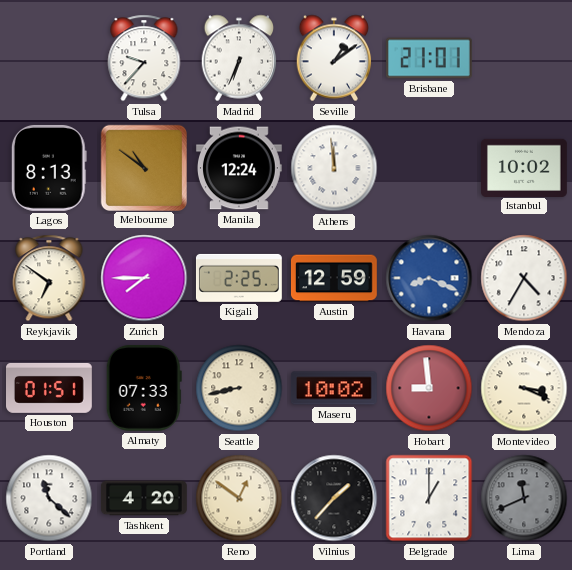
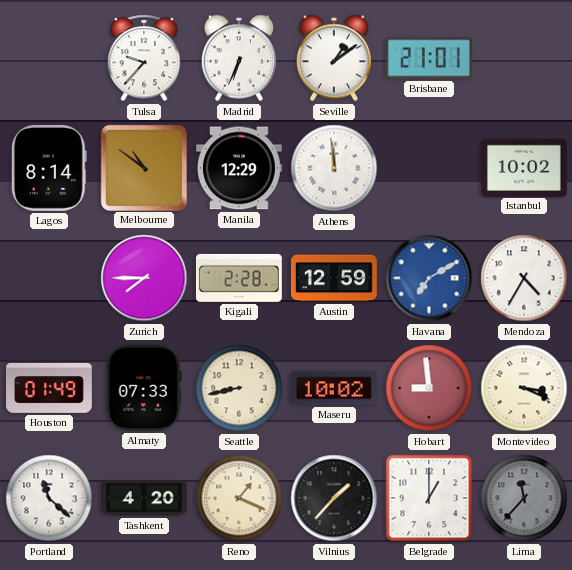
Lagos: 8:13 -> 8:14
Manila: 12:24 -> 12:29
Reykjavik: 6:51 -> none
Kigali: 2:25 -> 2:28
Havana: 8:19 -> 7:10
Houston: 01:51 -> 01:49
Reno: 12:51 -> 1:19
Lima: 11:41 -> 11:37
